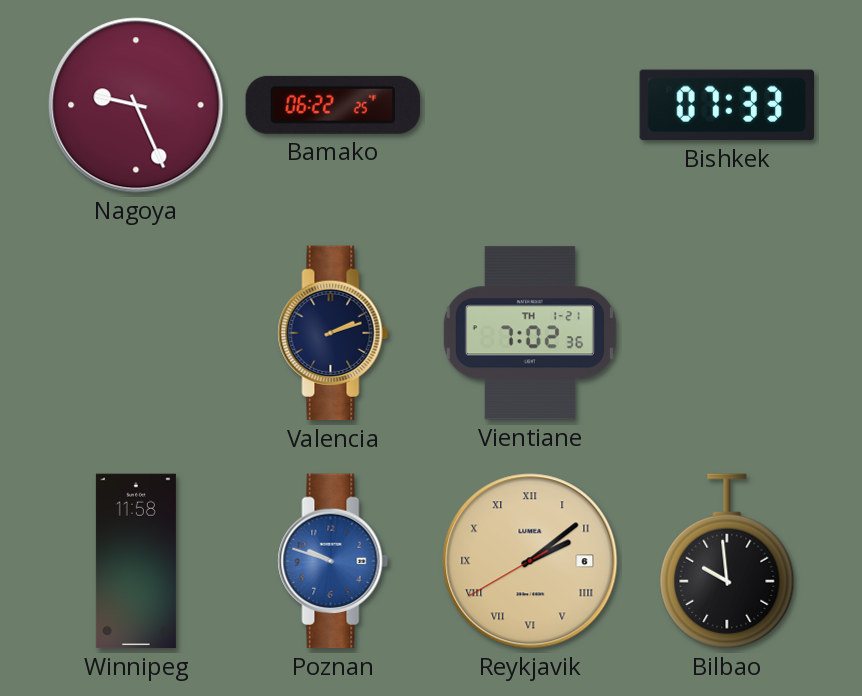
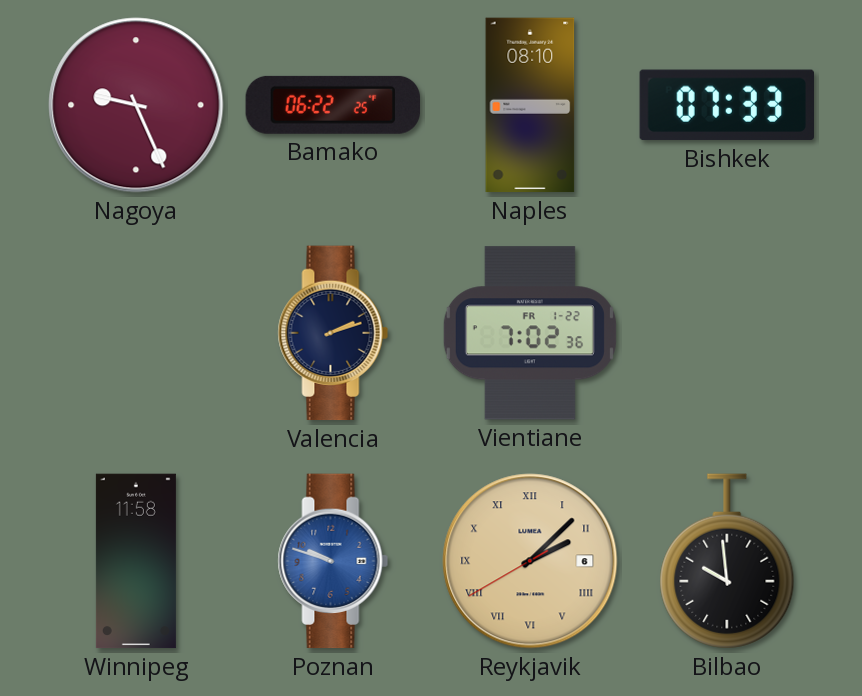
Naples: none -> 08:10
Vientiane date: TH 1-21 -> FR 1-22
Reykjavik: 2:08 -> 2:07
